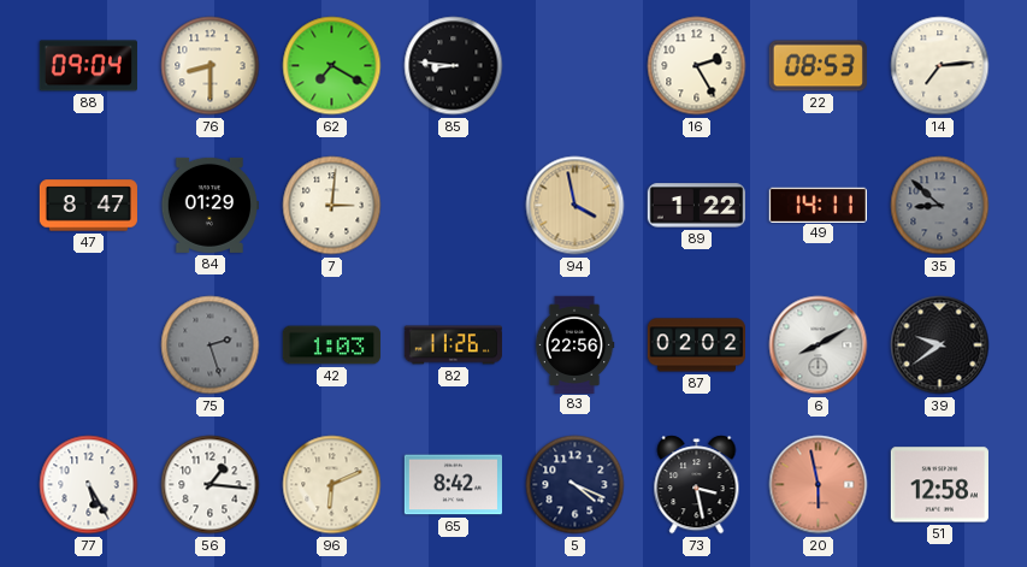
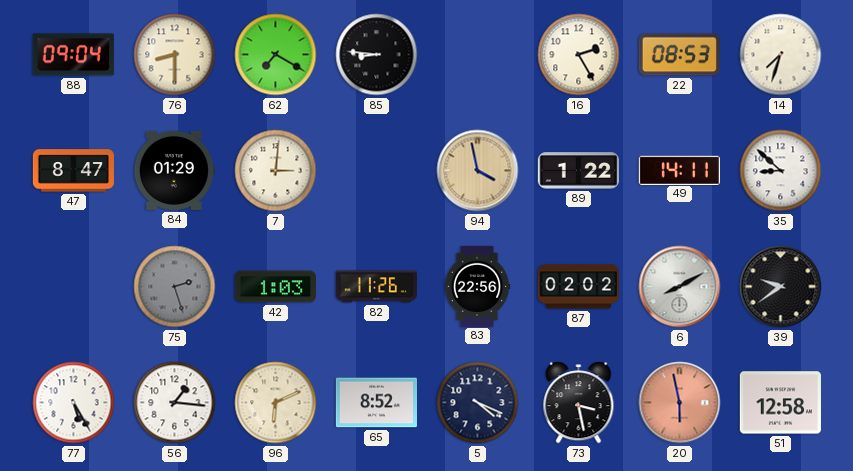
14: 7:14 -> 7:33
35 dial: grey -> white
65: 8:42 -> 8:52
